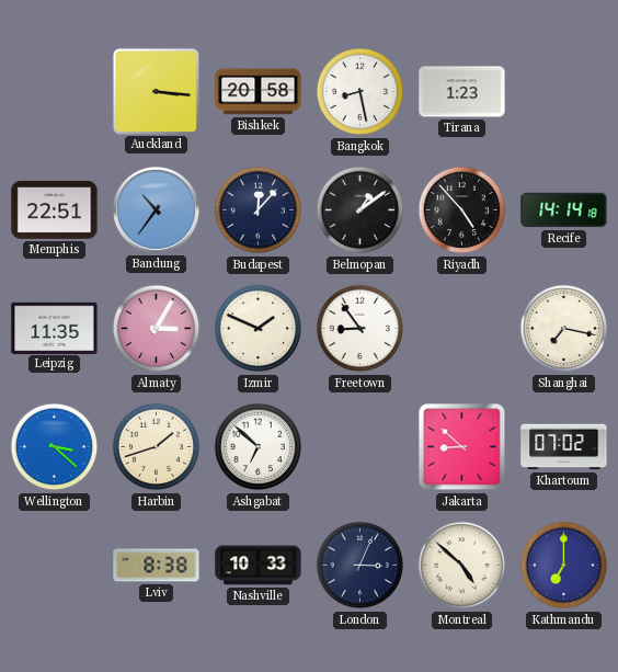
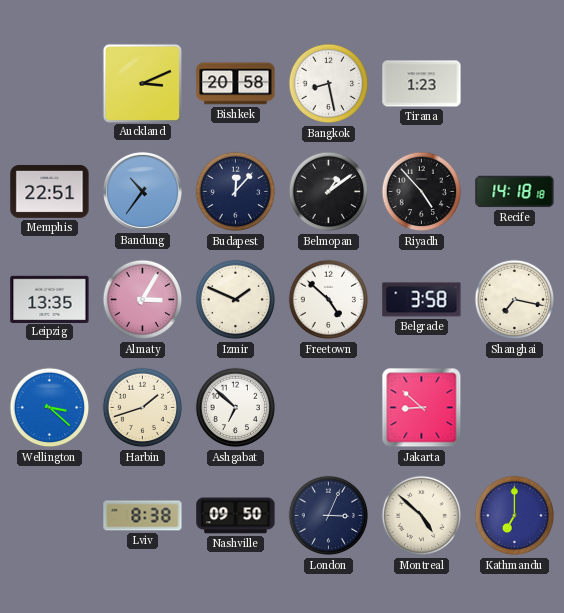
Auckland: 3:16 -> 3:11
Recife: 14:14 -> 14:18
Leipzig: 11:35 -> 13:35
Freetown: 8:54 -> 4:52
Belgrade: none -> 3:58
Khartoum: 07:02 -> none
Nashville: 10:33 -> 09:50
